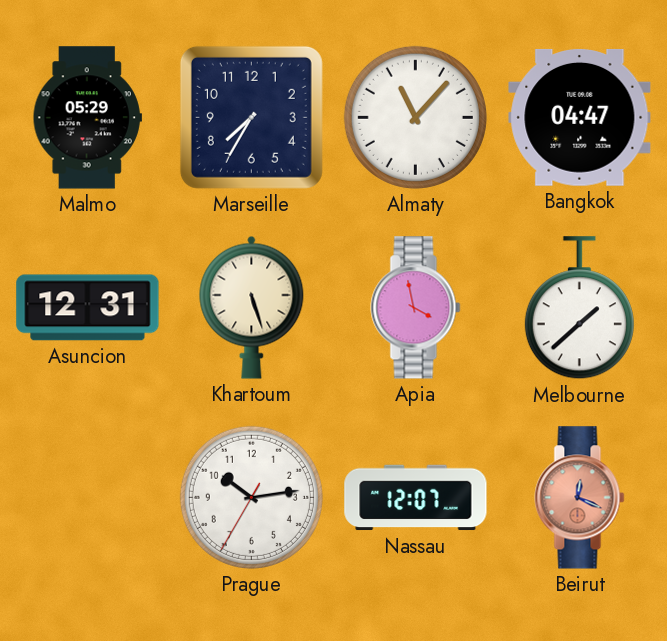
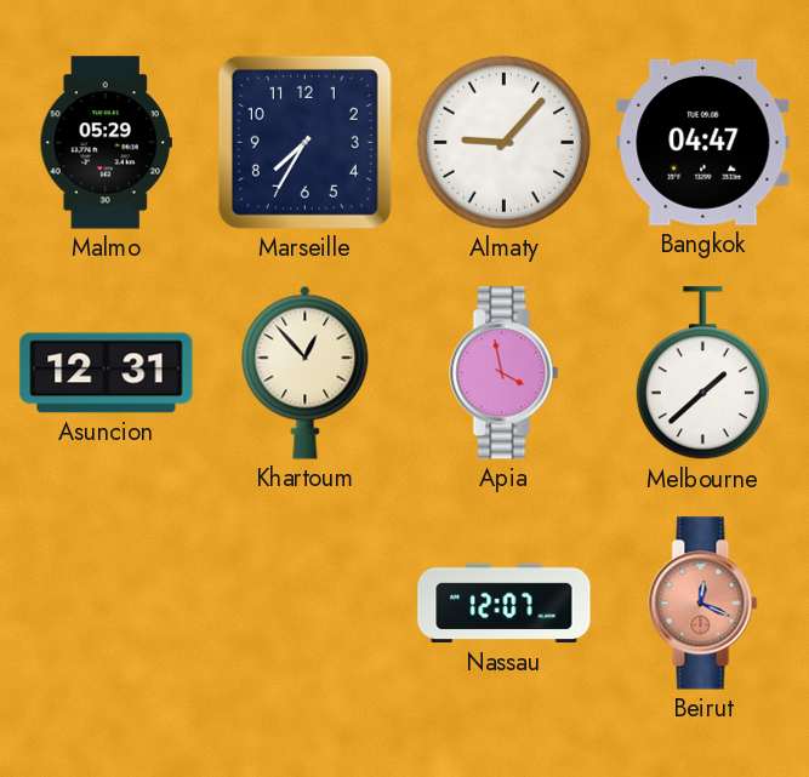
Almaty: 11:07 -> 9:07
Khartoum: 5:27 -> 12:53
Prague: 10:13 -> none
